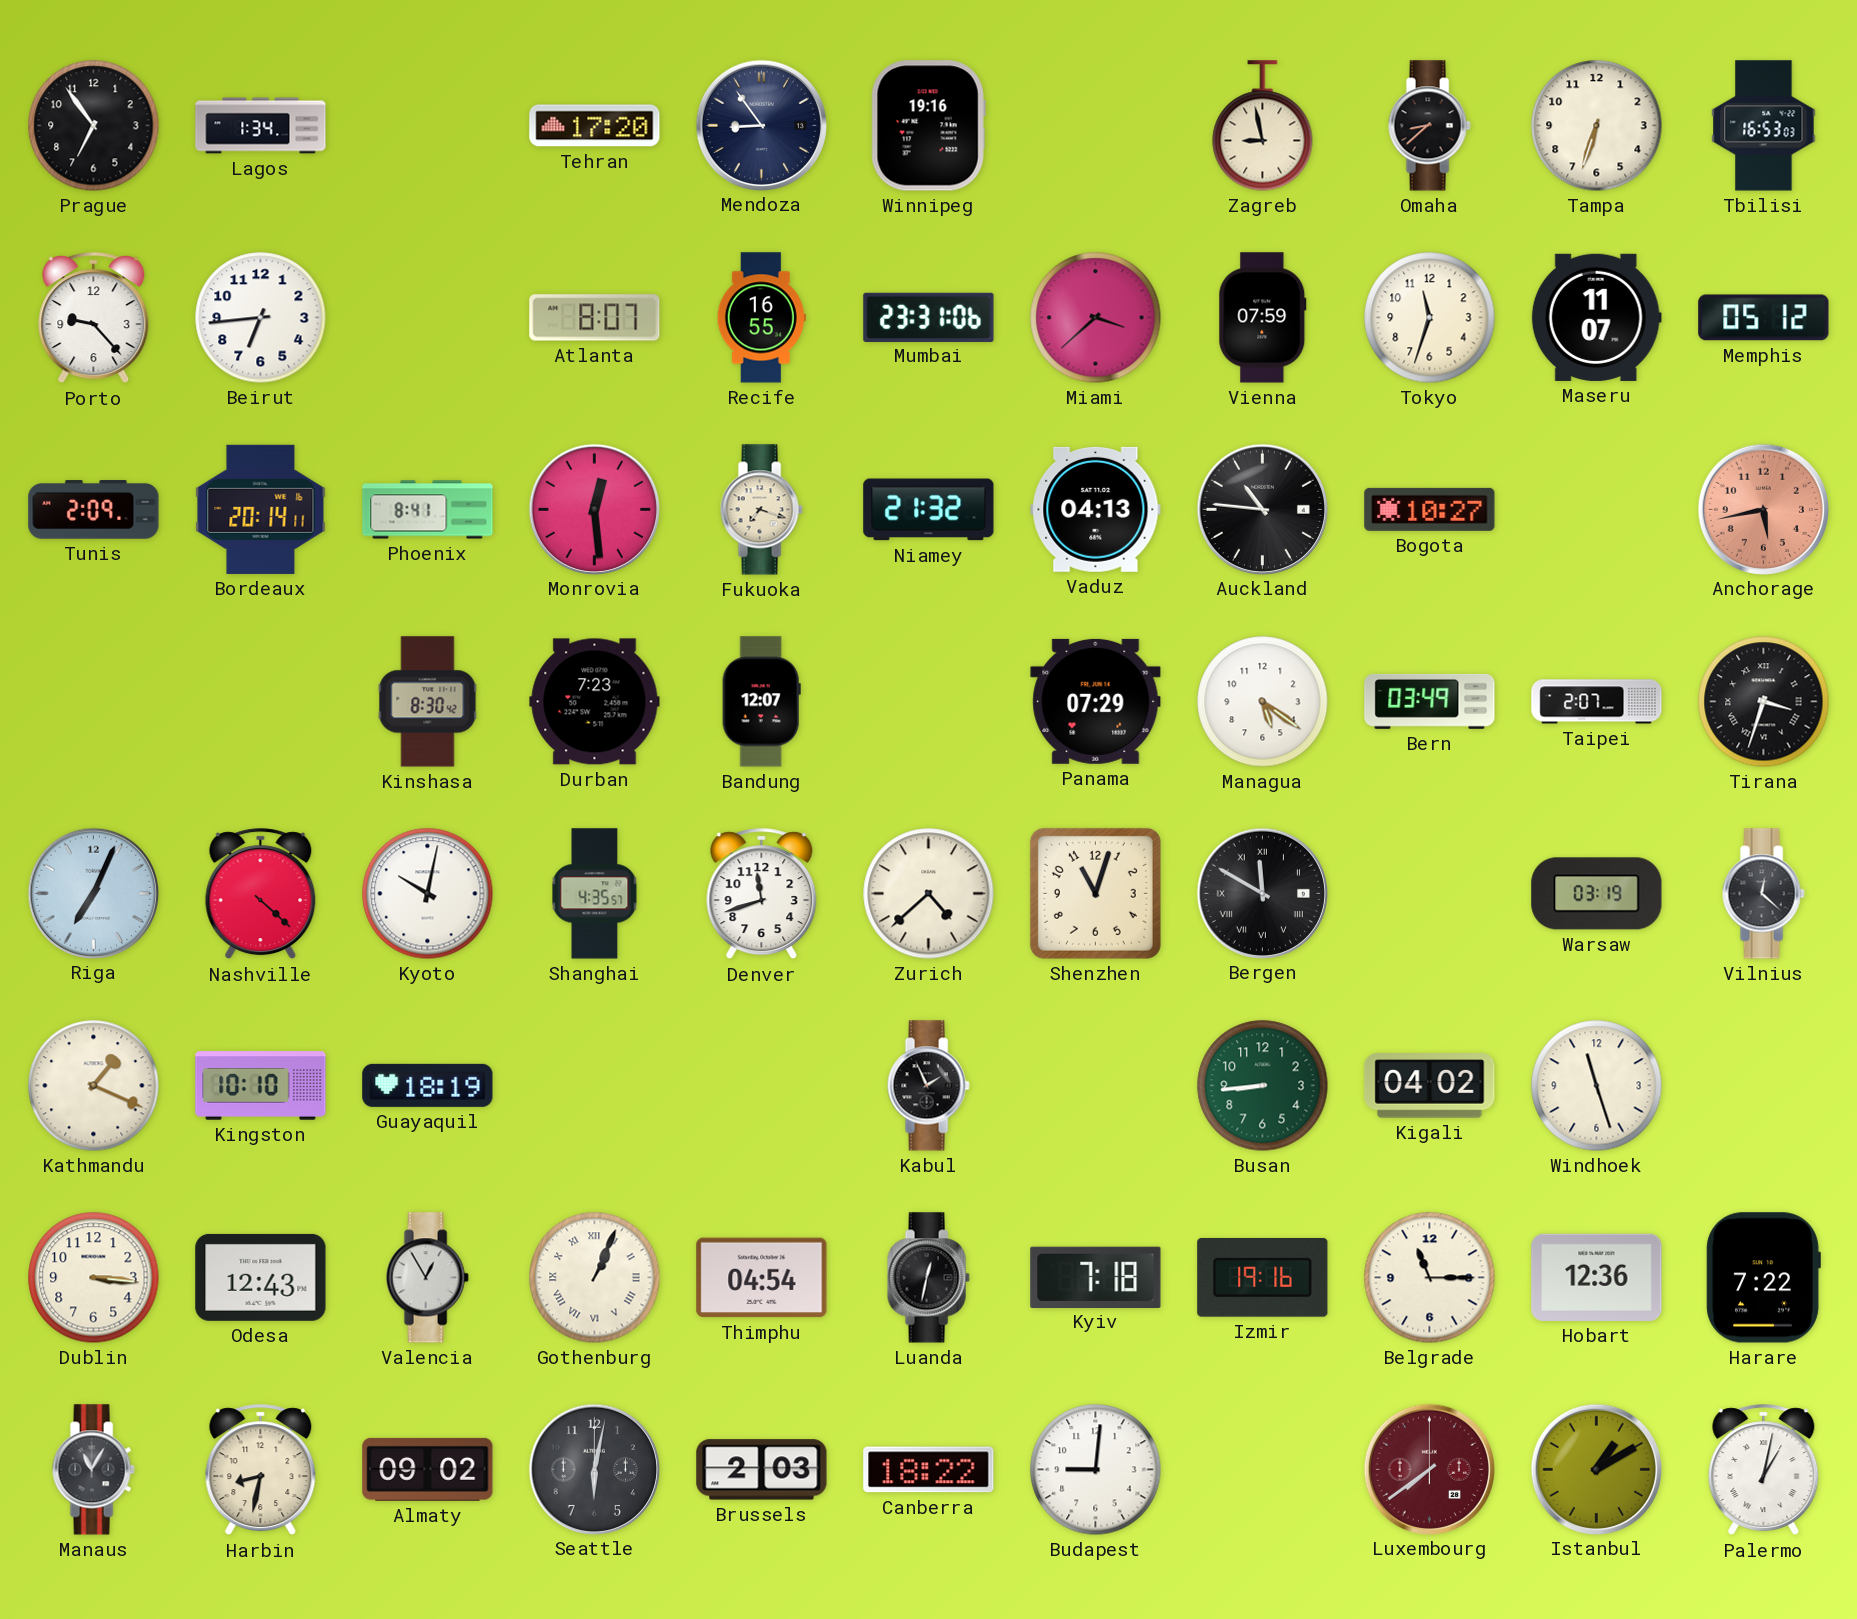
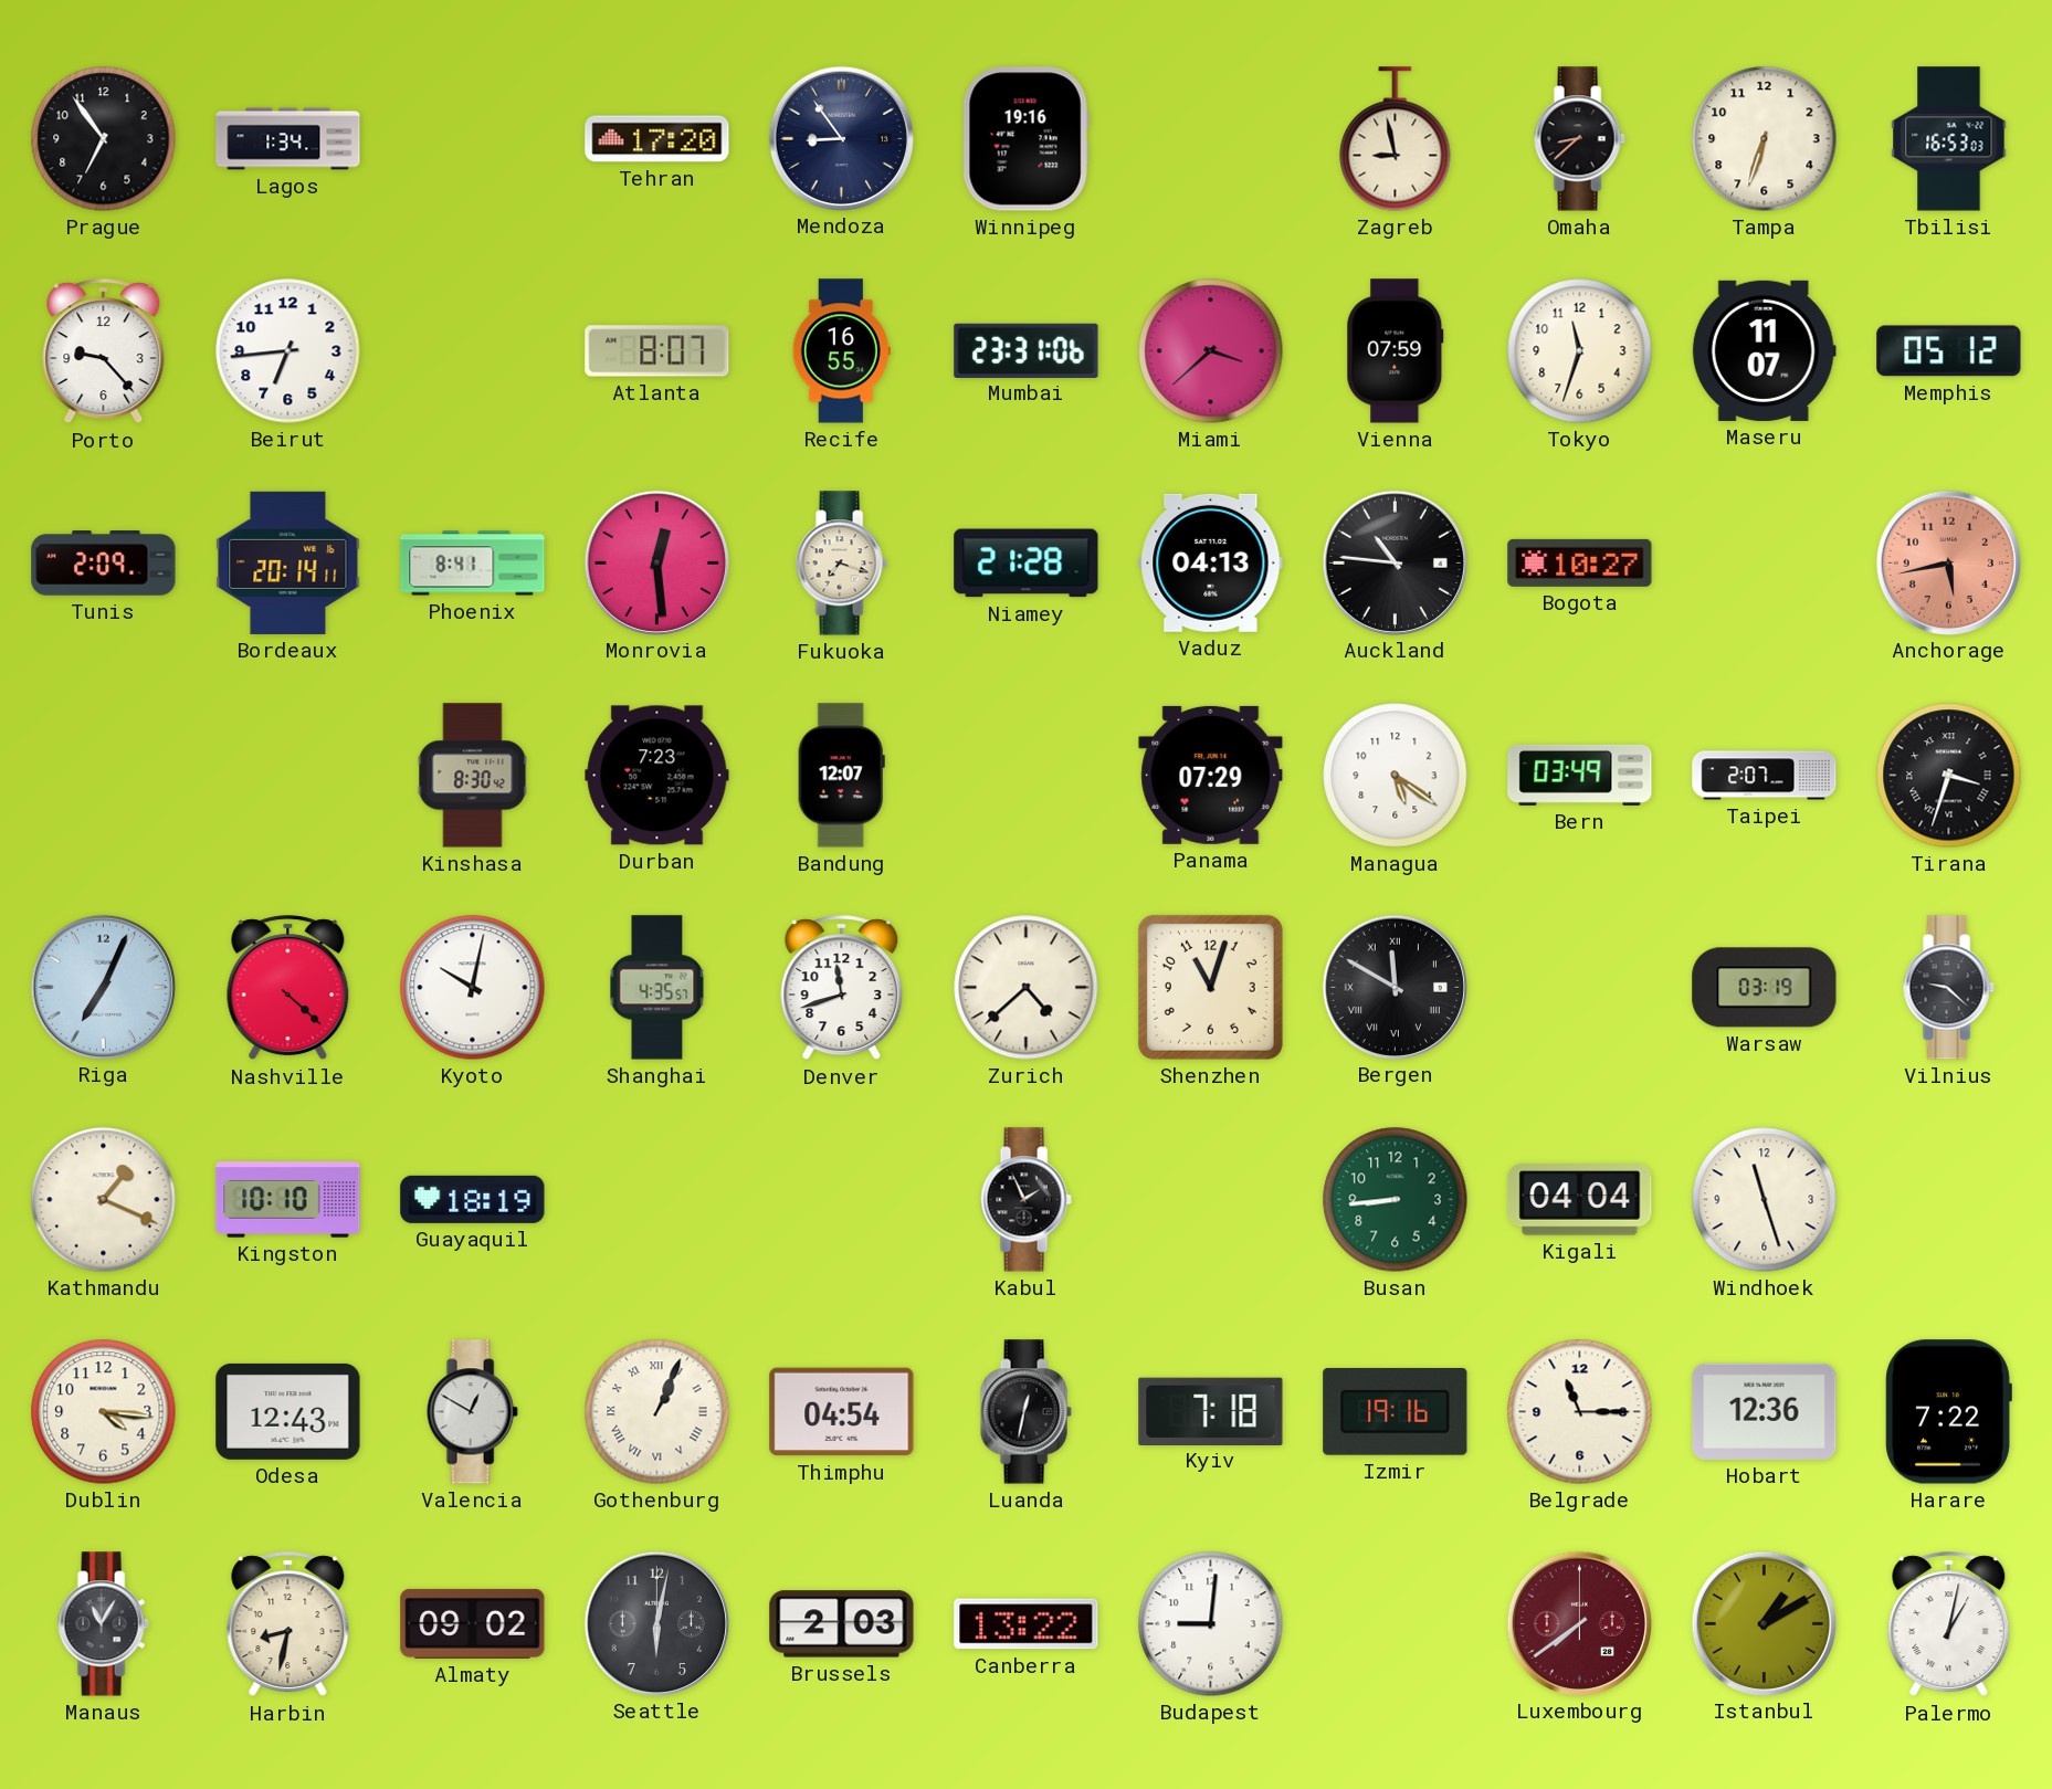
Niamey: 21:32 -> 21:28
Vilnius: 12:22 -> 9:22
Kigali: 04:02 -> 04:04
Dublin: 3:16 -> 4:16
Valencia: 12:55 -> 12:50
Canberra: 18:22 -> 13:22
